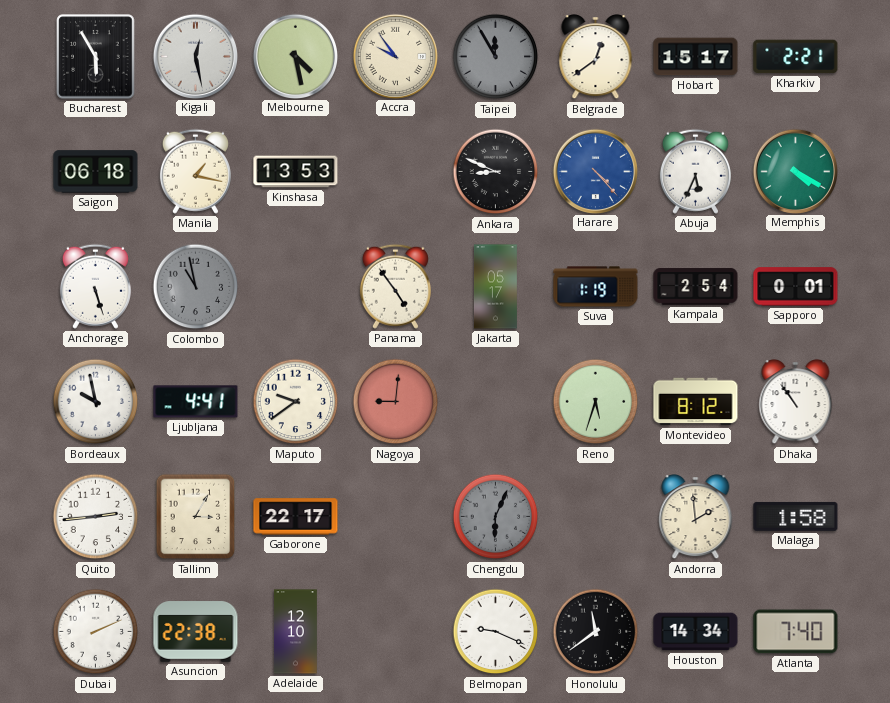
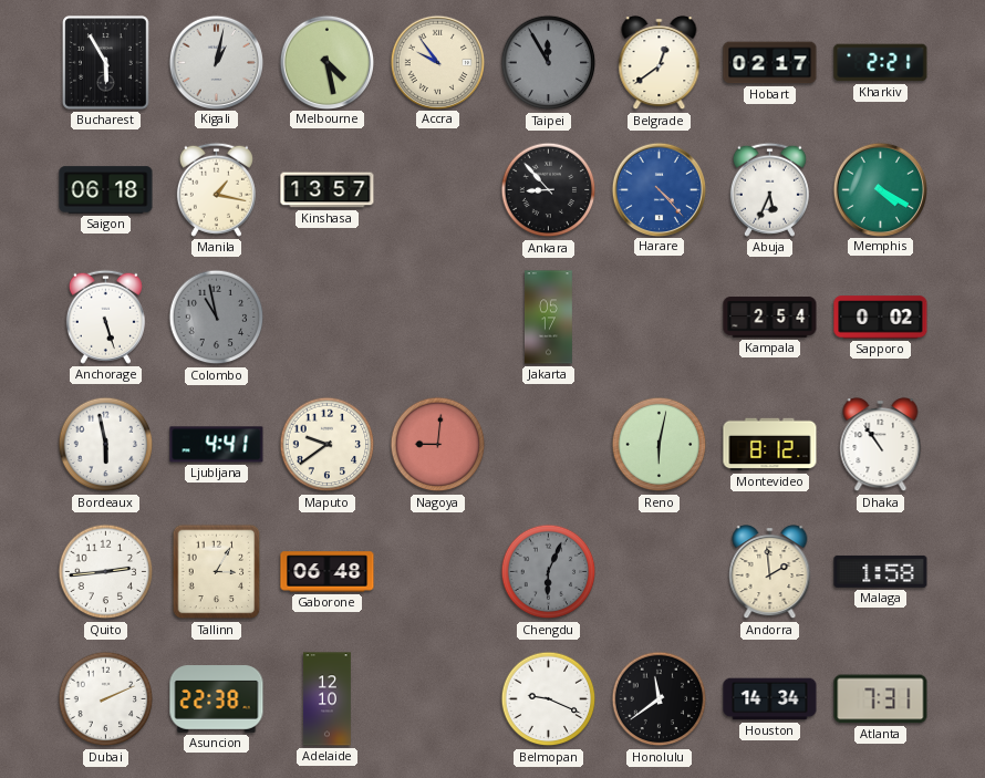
Kigali: 12:28 -> 1:02
Hobart: 15:17 -> 02:17
Kinshasa: 13:53 -> 13:57
Ankara: 8:49 -> 8:53
Panama: 4:54 -> none
Suva: 1:19 -> none
Sapporo: 0:01 -> 0:02
Bordeaux: 9:58 -> 5:58
Reno: 5:33 -> 6:02
Gaborone: 22:17 -> 06:48
Atlanta: 7:40 -> 7:31
